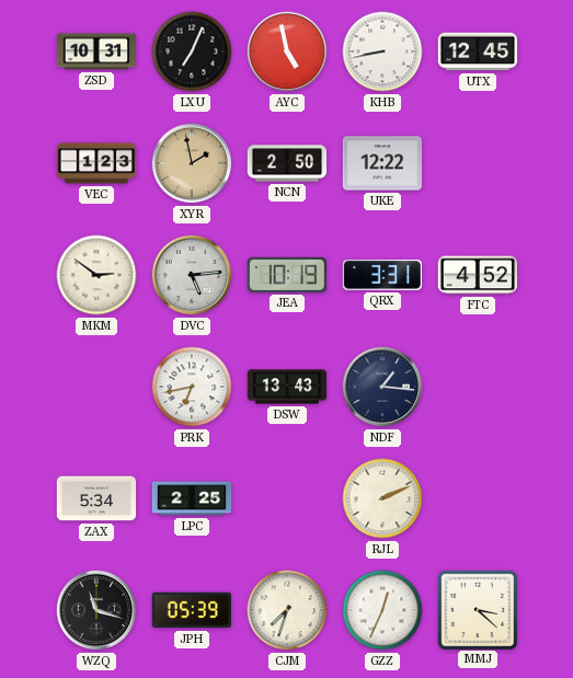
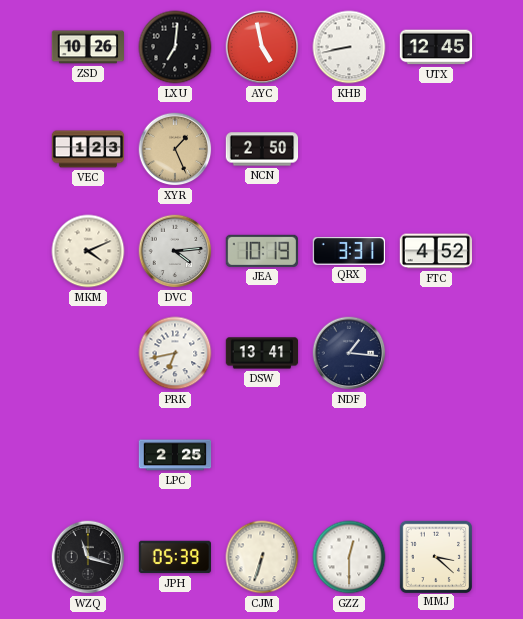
ZSD: 10:31 -> 10:26
LXU: 7:04 -> 7:01
XYR: 1:58 -> 1:26
UKE: 12:22 -> none
MKM: 2:51 -> 4:11
DVC: 5:14 -> 4:14
DSW: 13:43 -> 13:41
ZAX: 5:34 -> none
RJL: 2:11 -> none
CJM: 7:33 -> 6:33
GZZ: 12:34 -> 12:30
